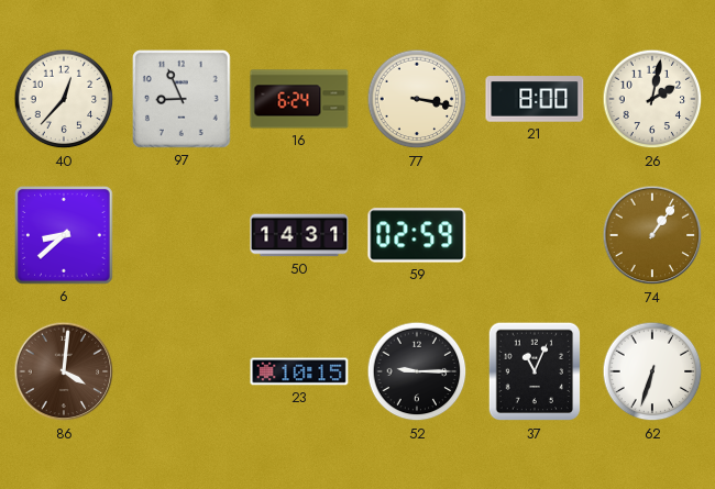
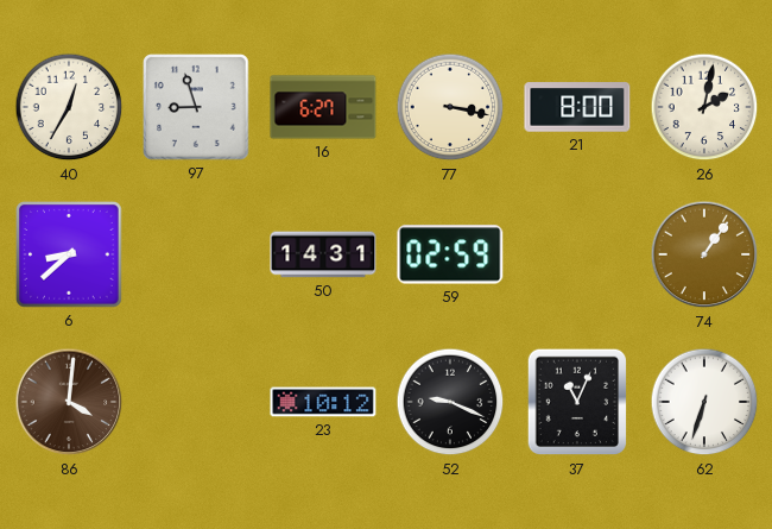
40: 12:37 -> 12:35
97: 8:56 -> 8:57
16: 6:24 -> 6:27
23: 10:15 -> 10:12
52: 9:15 -> 9:19
